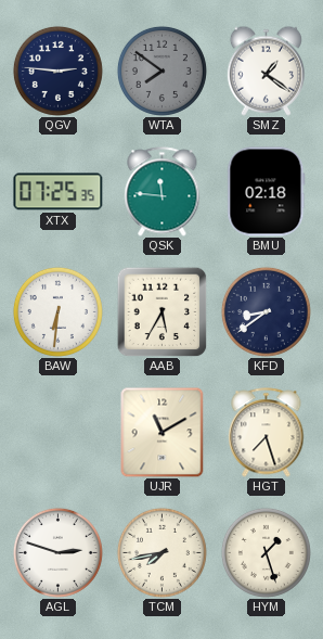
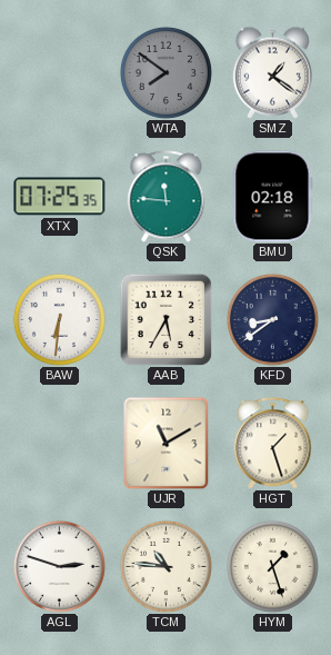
QGV: 2:46 -> none
HGT: 7:27 -> 1:27
TCM: 7:43 -> 10:46
